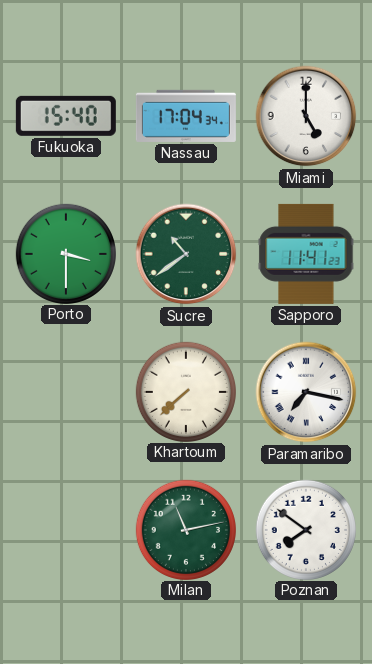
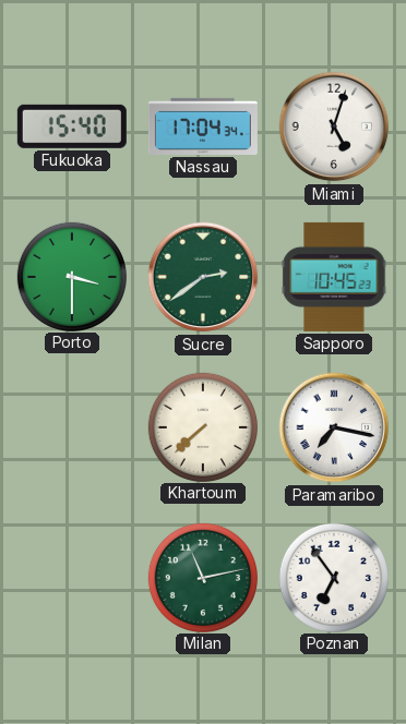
Miami: 5:00 -> 5:03
Sucre: 10:39 -> 2:39
Sapporo: 11:41 -> 10:45
Poznan: 7:51 -> 6:54
